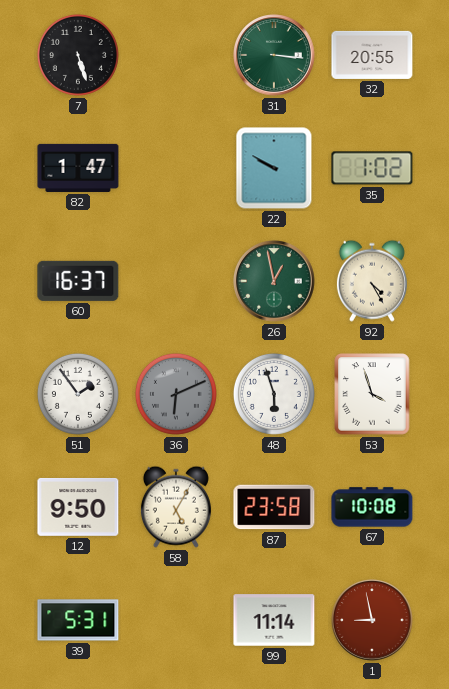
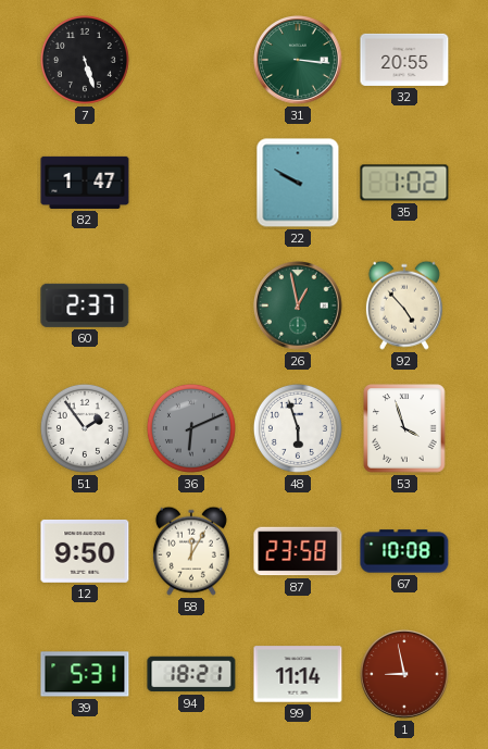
60: 16:37 -> 2:37
92: 4:25 -> 4:53
58: 5:05 -> 12:05
94: none -> 18:21
